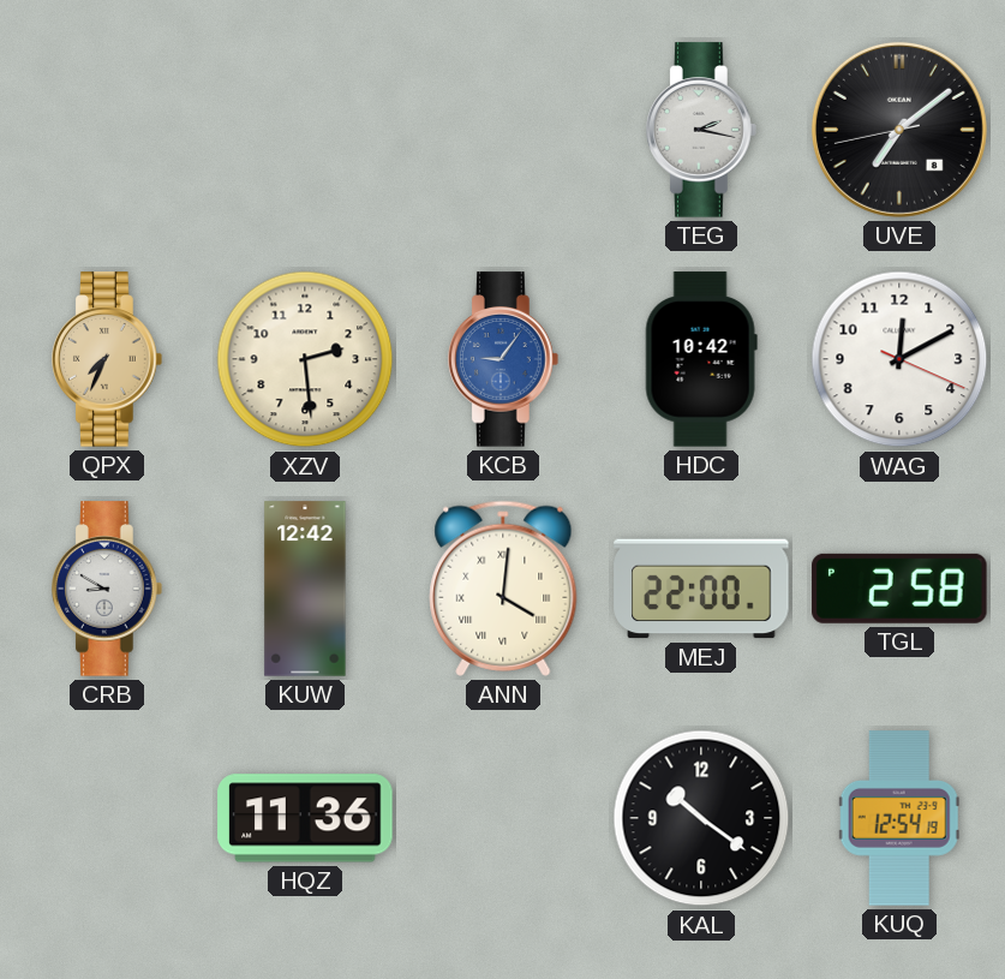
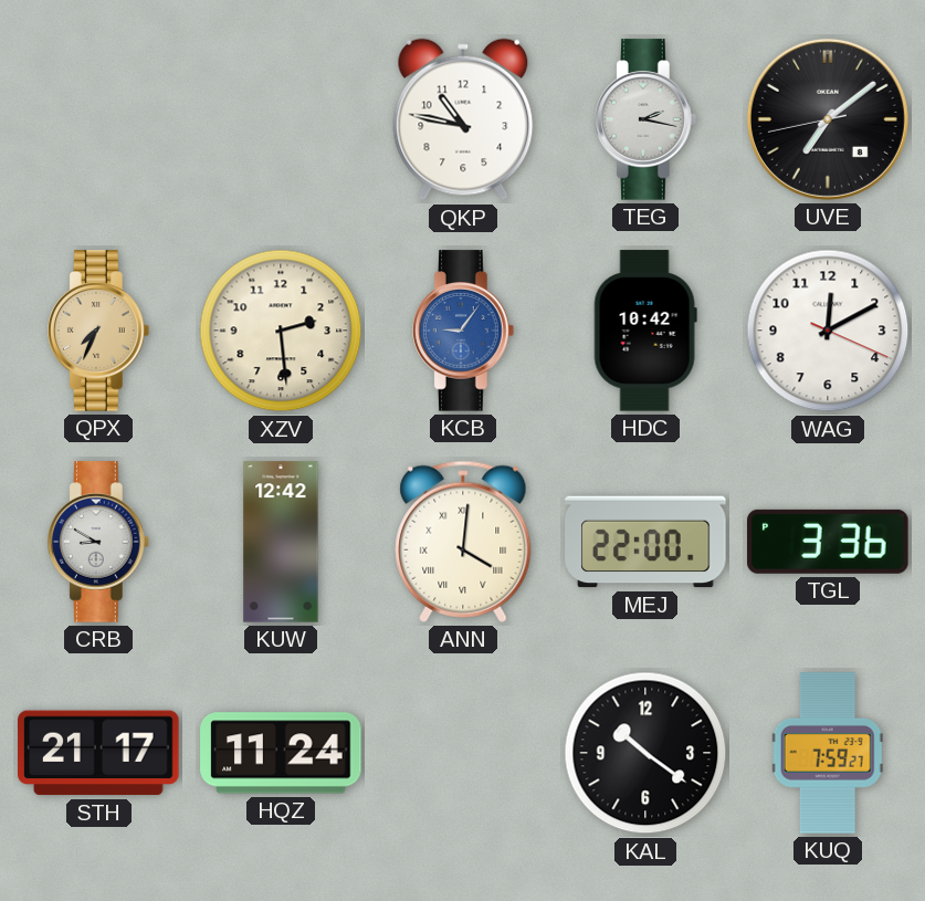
QKP: none -> 10:47
TGL: 2:58 -> 3:36
STH: none -> 21:17
HQZ: 11:36 -> 11:24
KUQ: 12:54 -> 7:59
